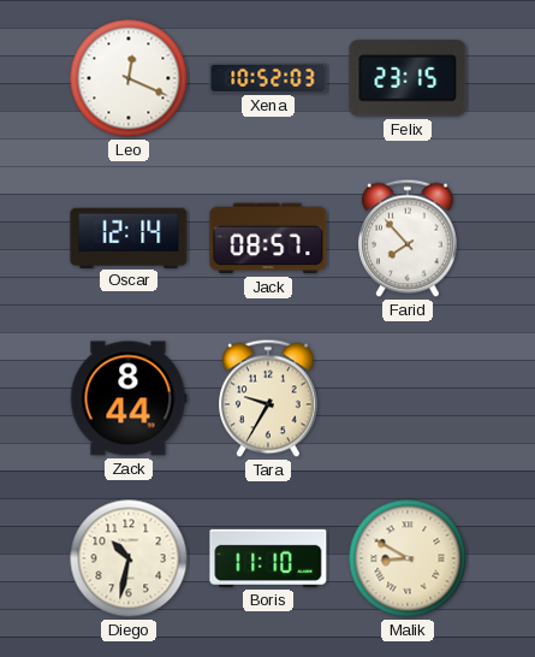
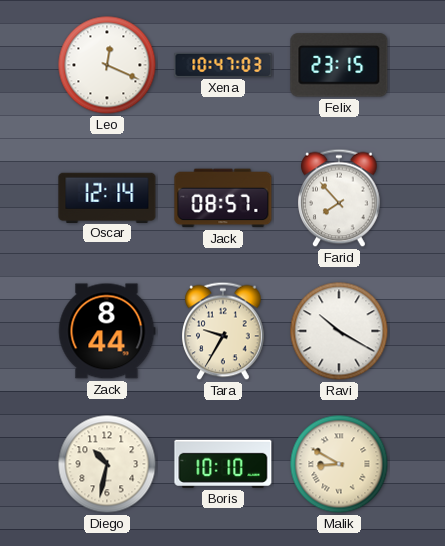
Xena: 10:52 -> 10:47
Ravi: none -> 10:20
Boris: 11:10 -> 10:10
